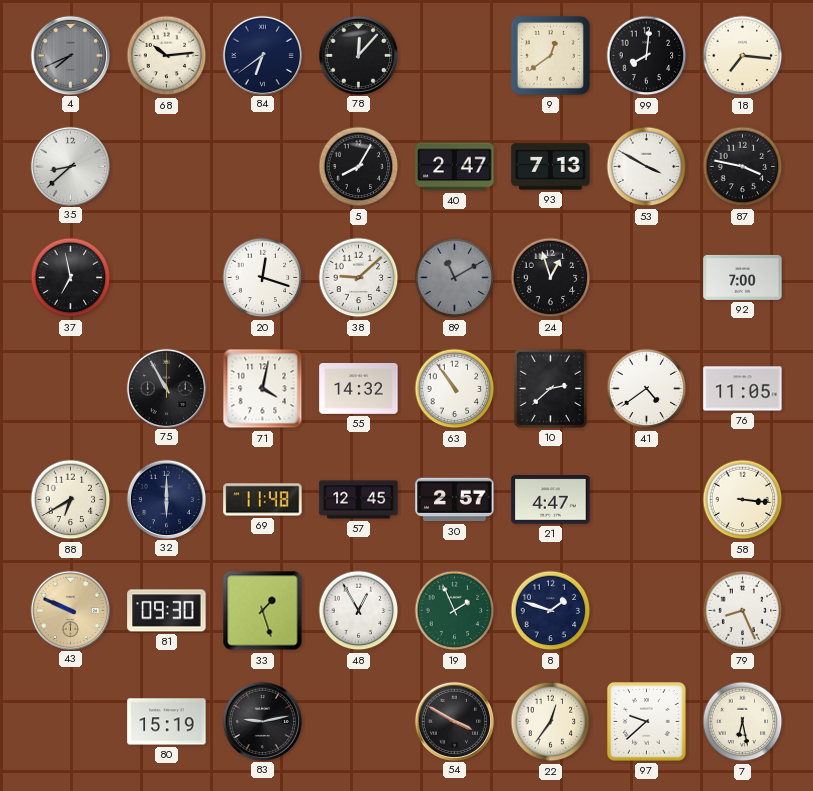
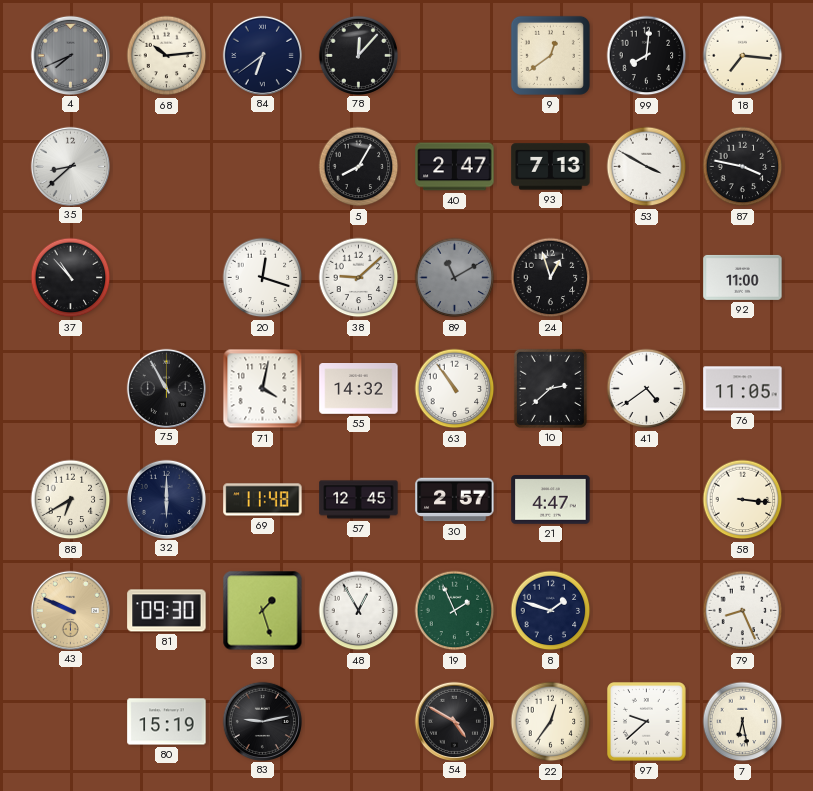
37: 6:58 -> 10:53
92: 7:00 -> 11:00
54: 3:50 -> 4:50
